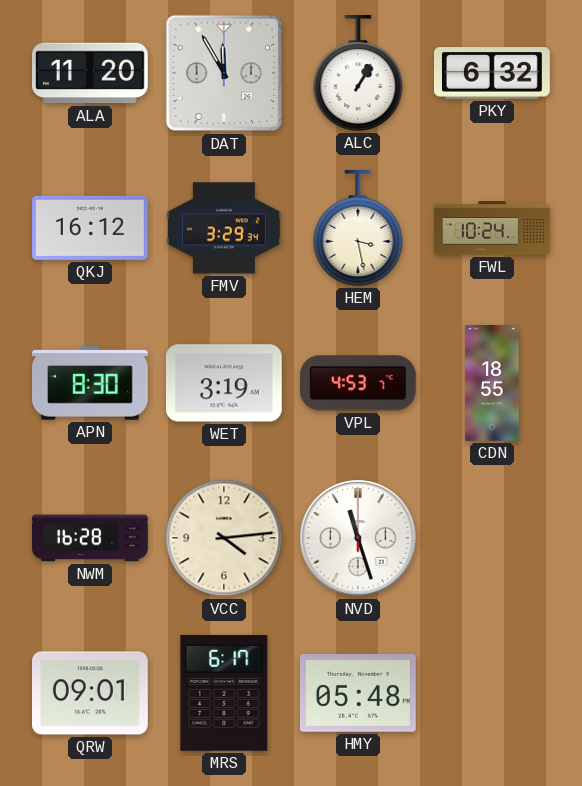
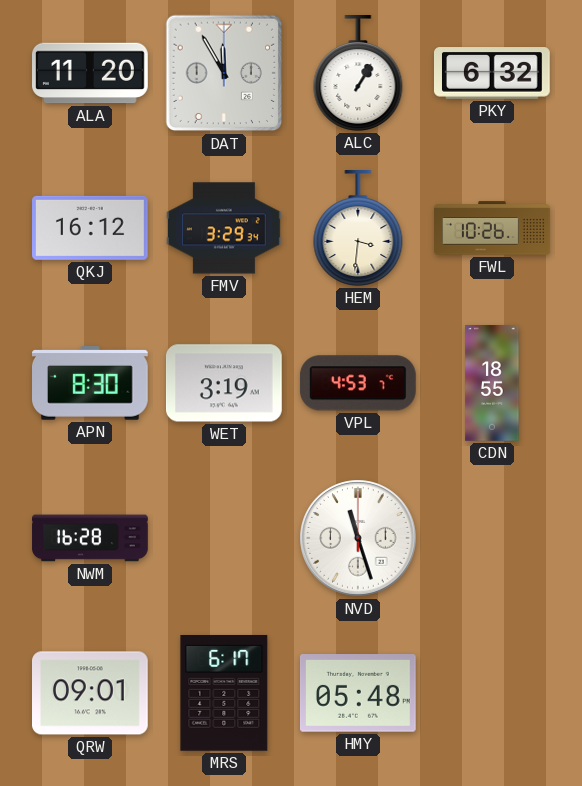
HEM: 3:28 -> 3:31
FWL: 10:24 -> 10:26
VCC: 4:14 -> none
